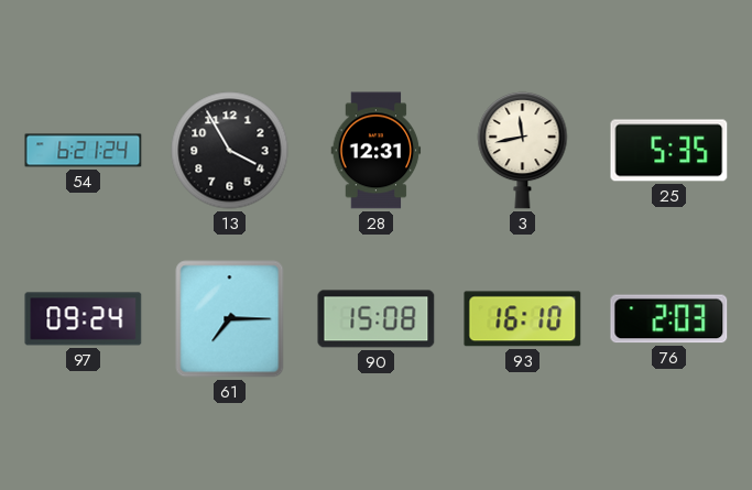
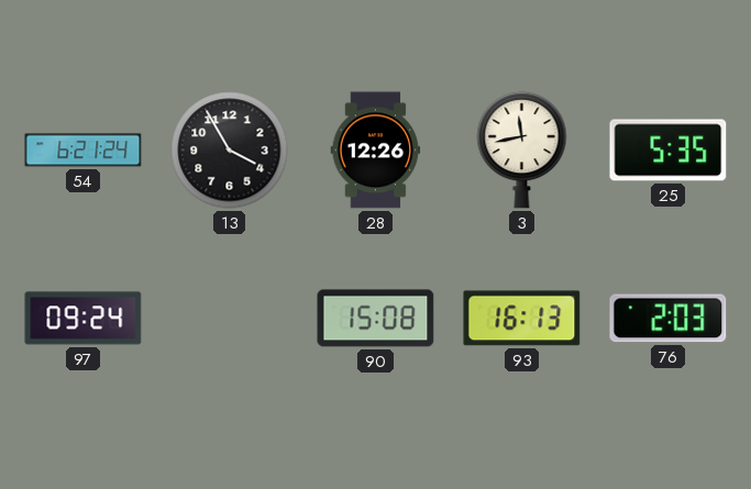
28: 12:31 -> 12:26
61: 7:15 -> none
93: 16:10 -> 16:13
